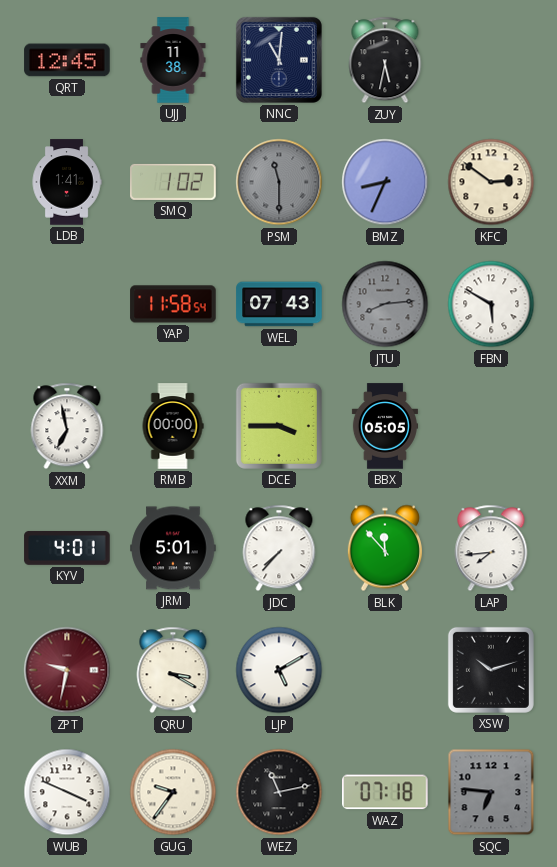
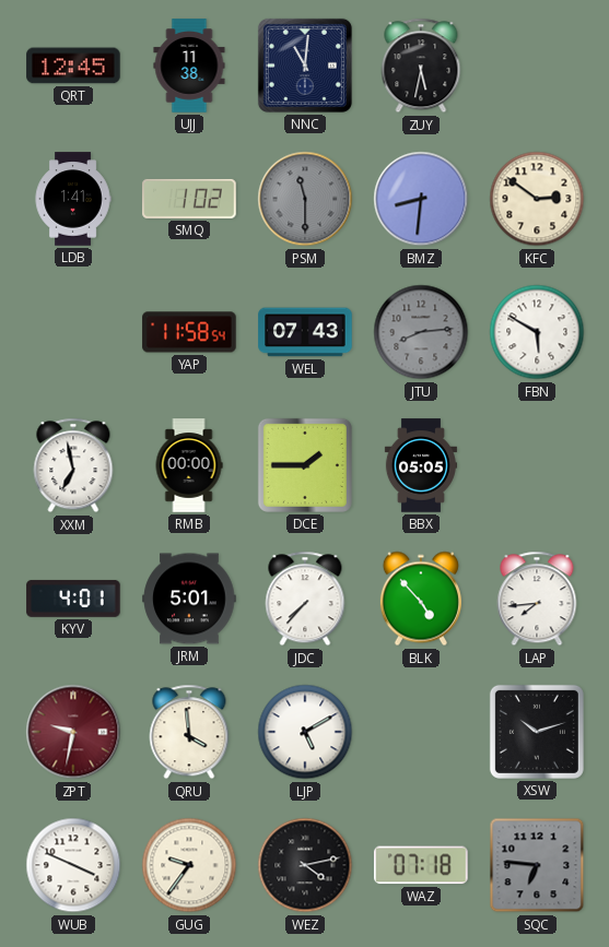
BMZ: 8:34 -> 8:31
DCE: 3:45 -> 1:45
BLK: 11:53 -> 4:53
QRU: 3:20 -> 3:59
WEZ: 11:13 -> 4:13
